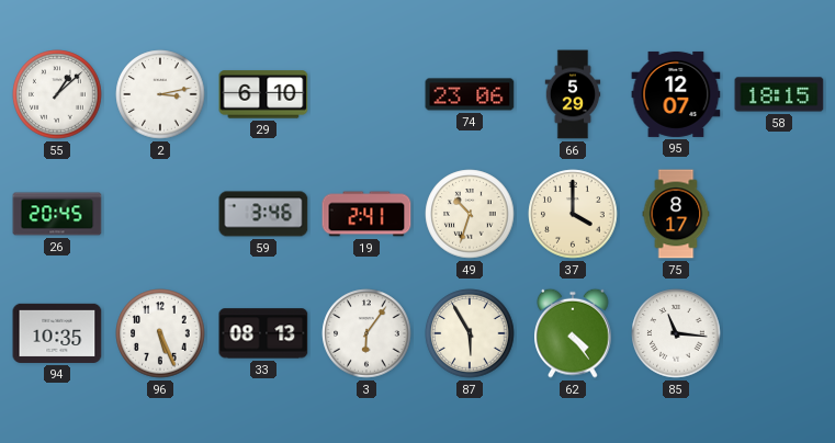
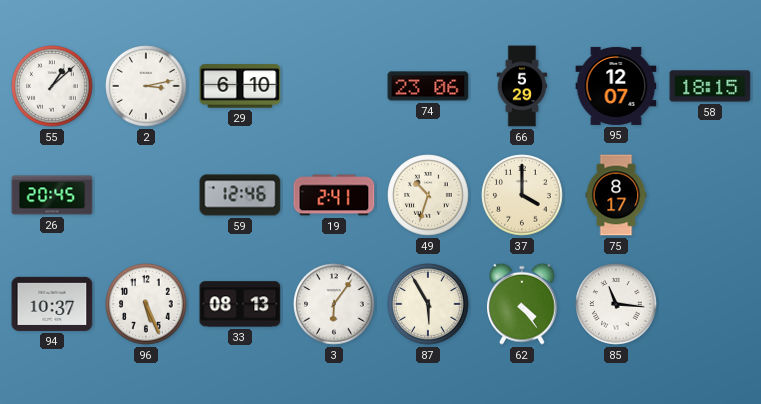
59: 3:46 -> 12:46
94: 10:35 -> 10:37
